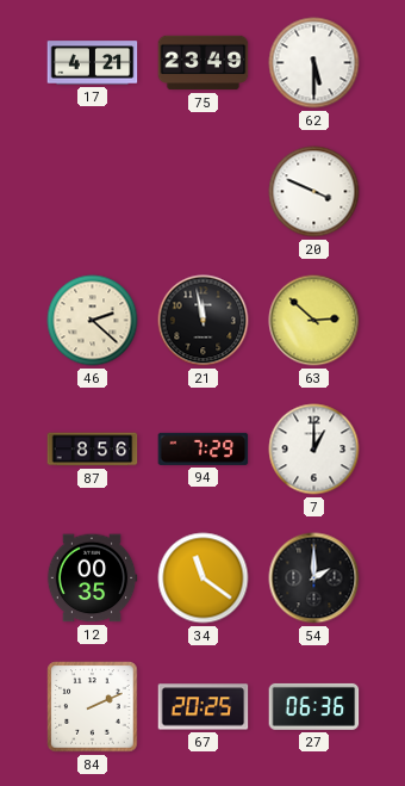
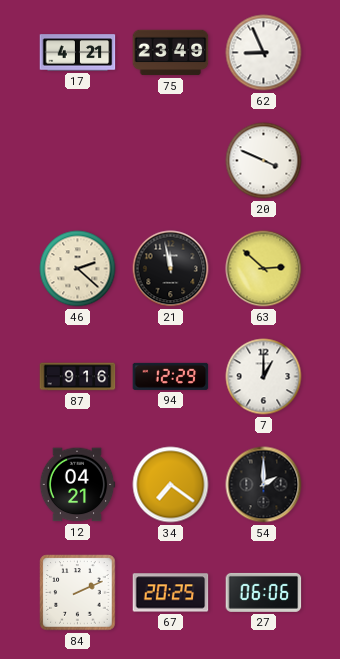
62: 5:30 -> 8:56
87: 8:56 -> 9:16
94: 7:29 -> 12:29
12: 00:35 -> 04:21
34: 11:21 -> 7:21
27: 06:36 -> 06:06
